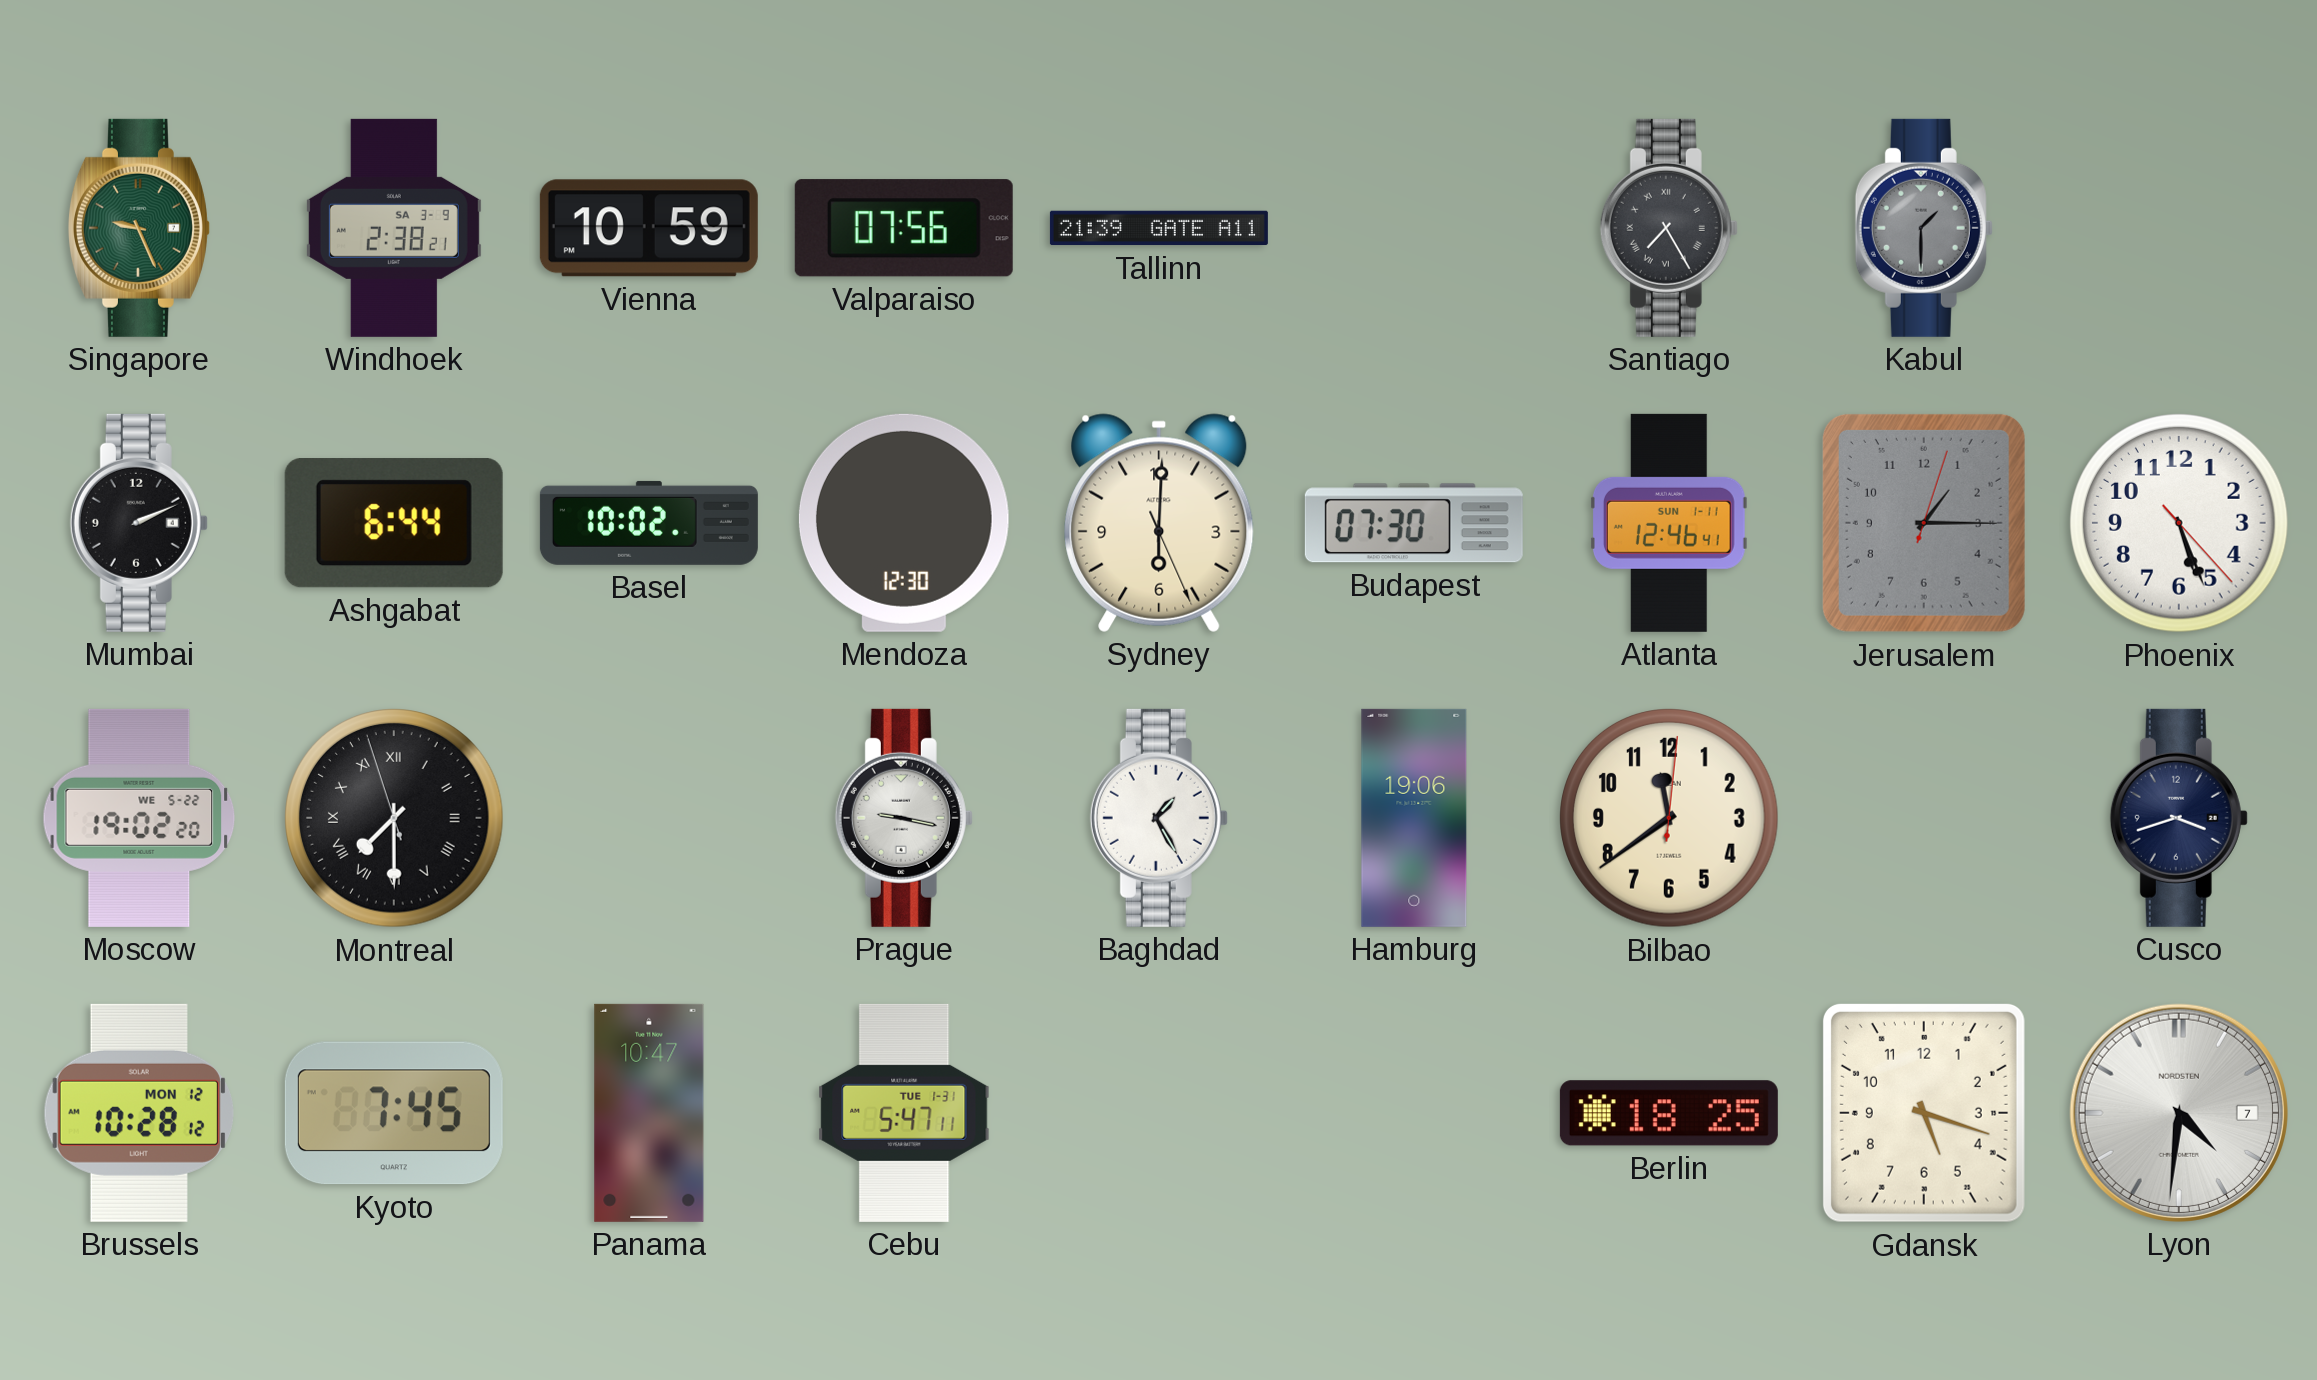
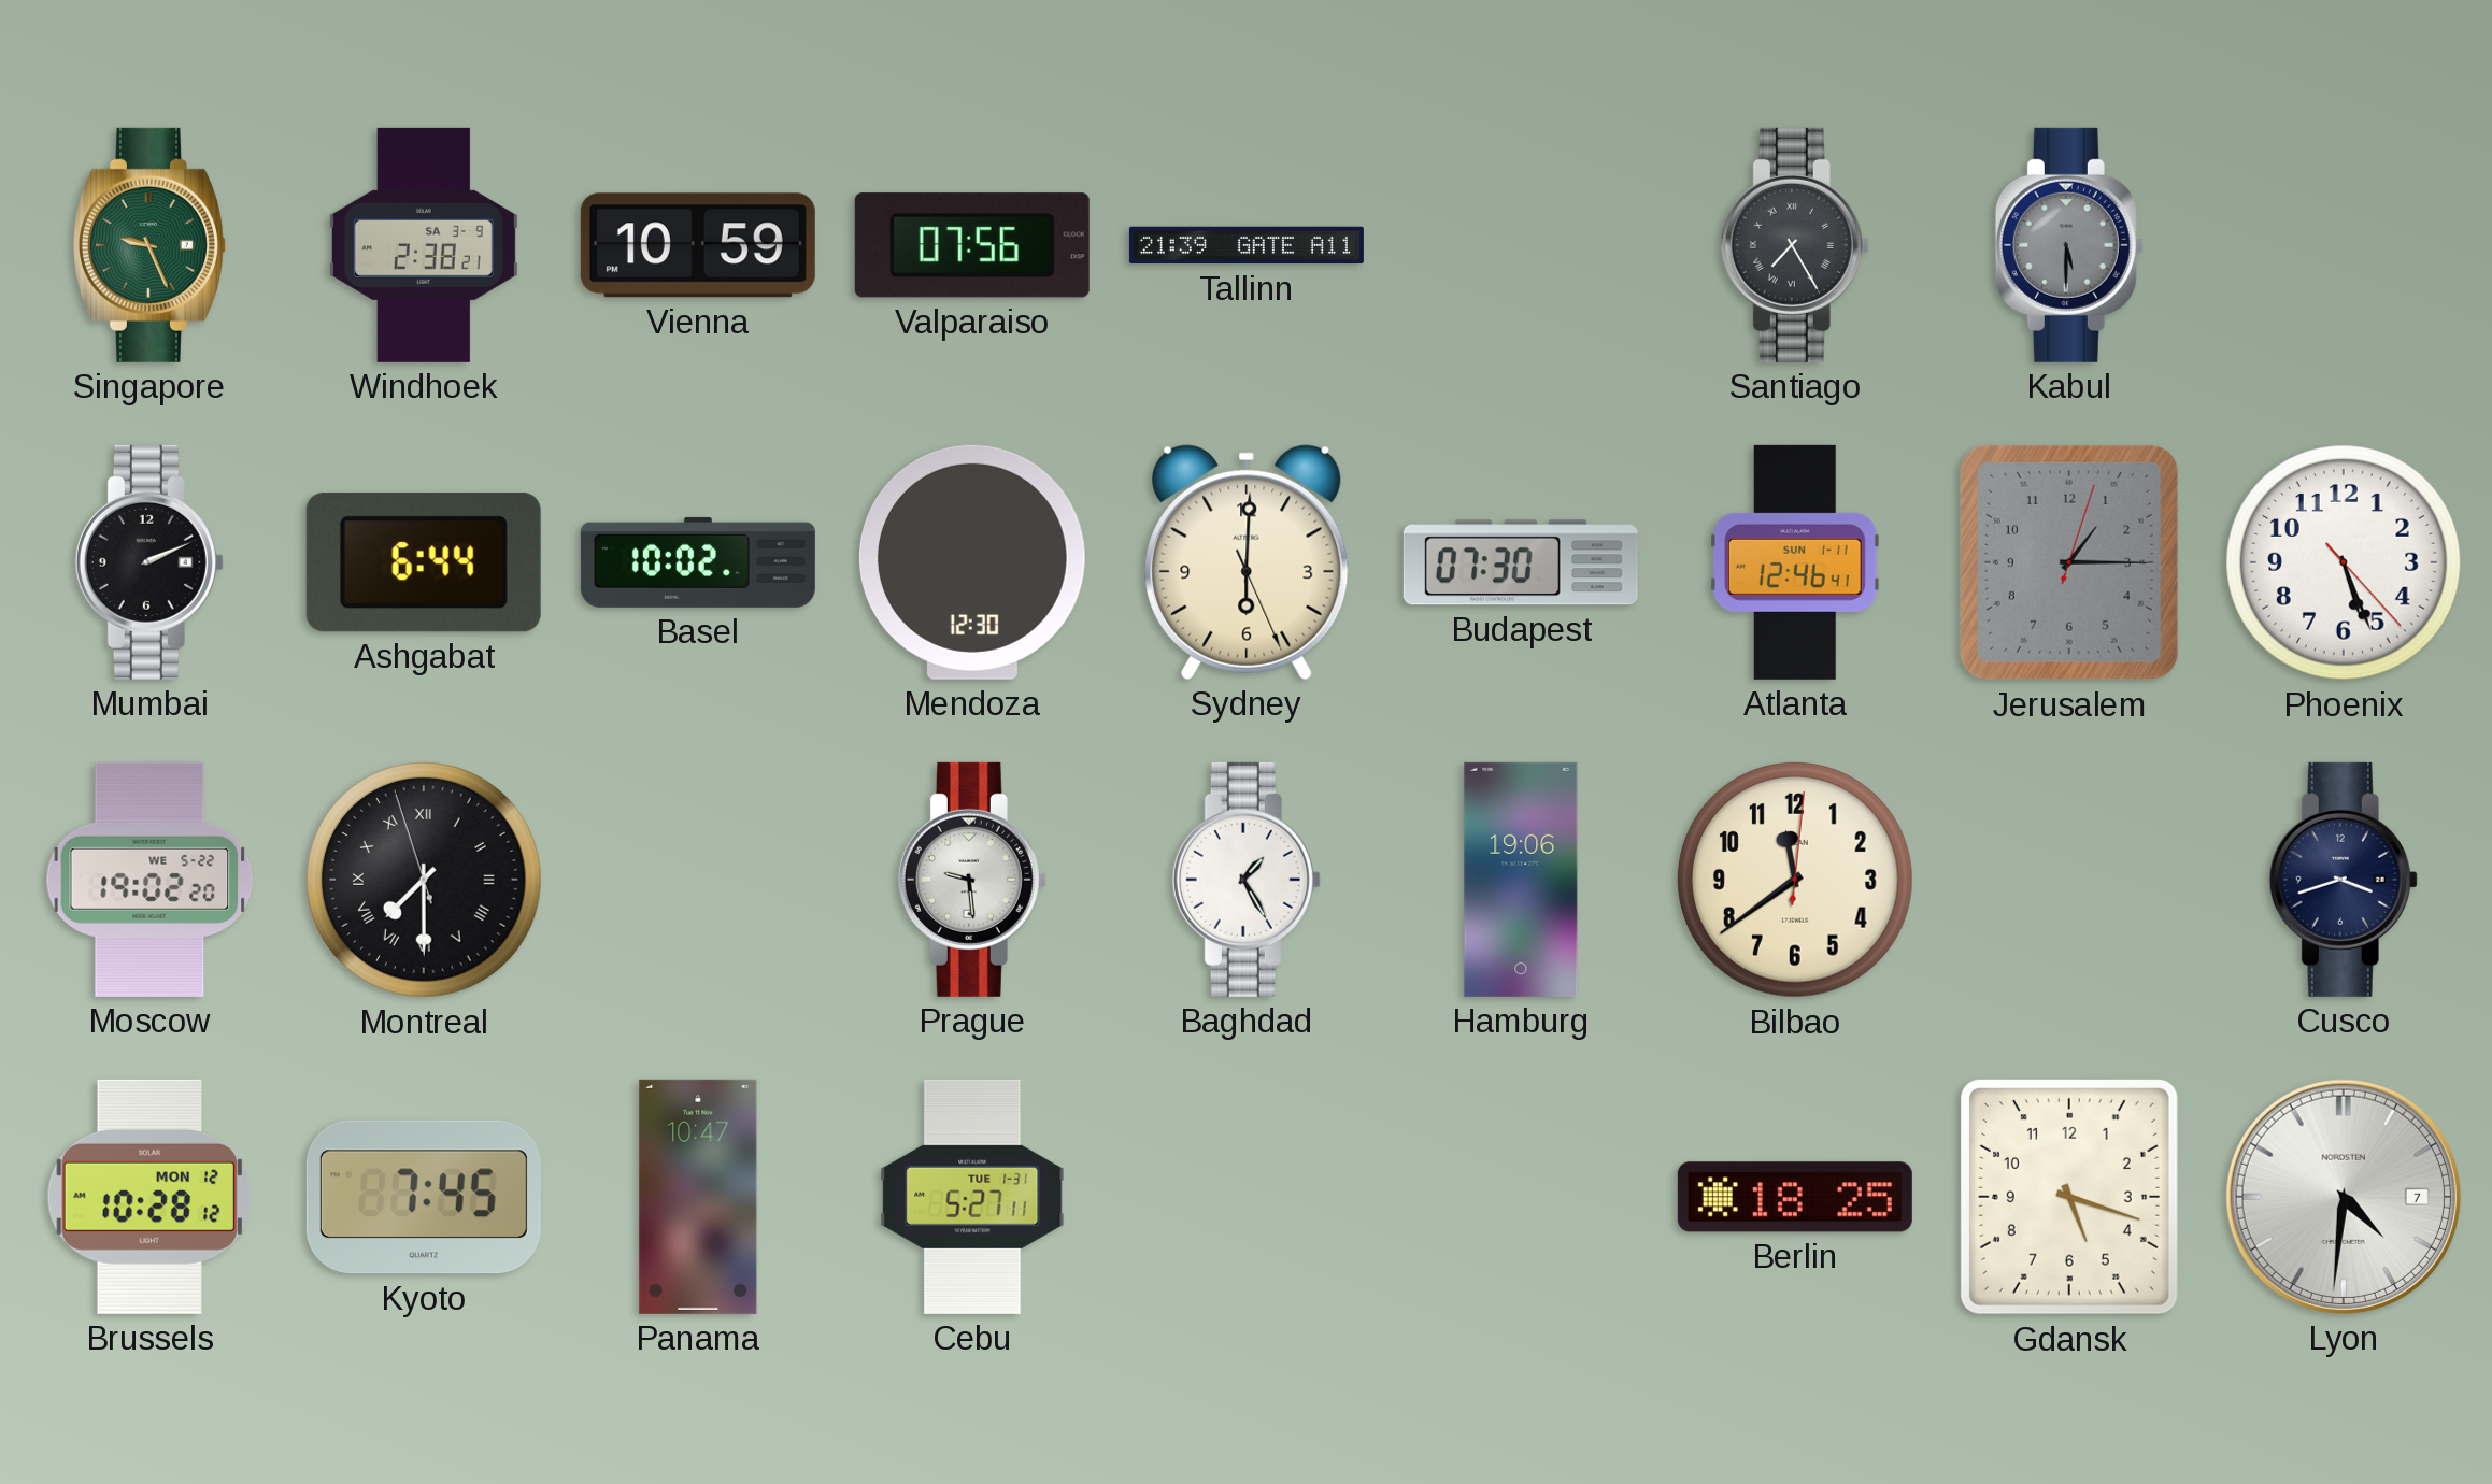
Kabul: 1:30 -> 5:30
Prague: 9:17 -> 9:29
Cebu: 5:47 -> 5:27
